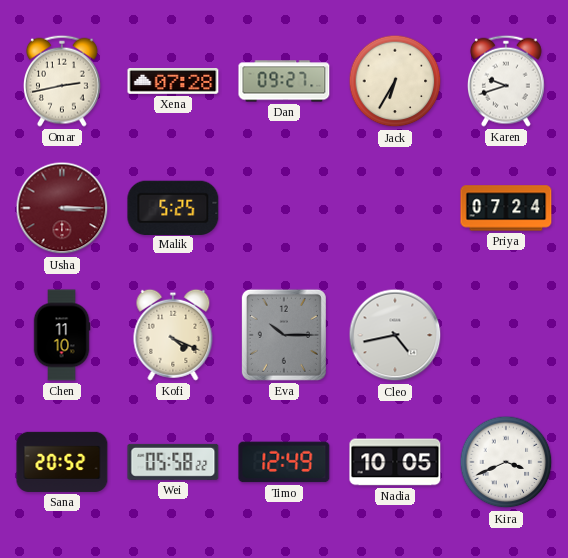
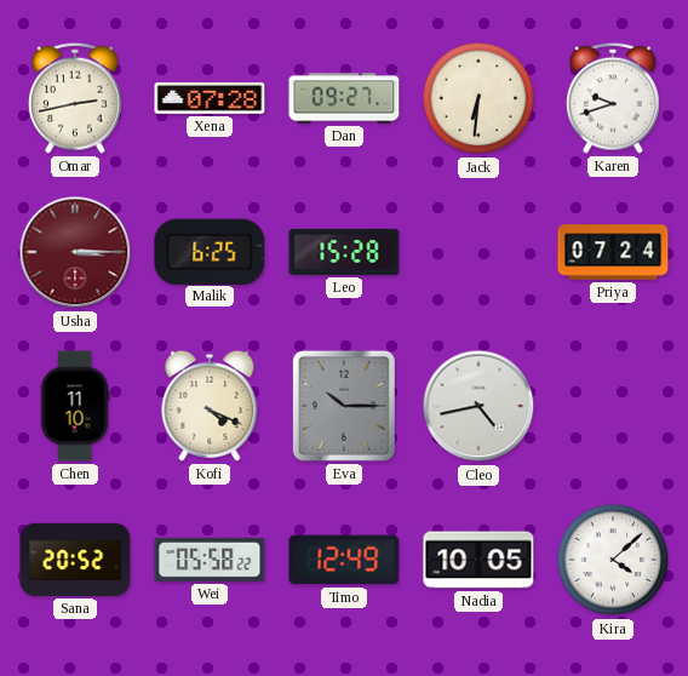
Jack: 6:35 -> 6:31
Malik: 5:25 -> 6:25
Leo: none -> 15:28
Kira: 3:41 -> 4:08
